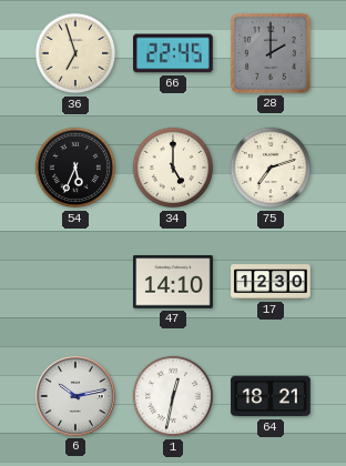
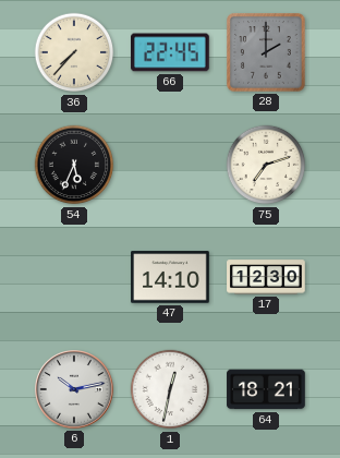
36: 6:57 -> 7:37
34: 5:00 -> none
